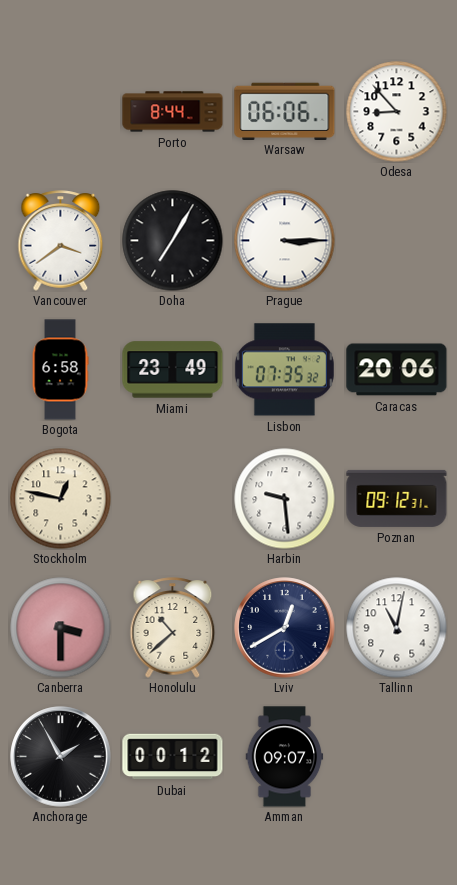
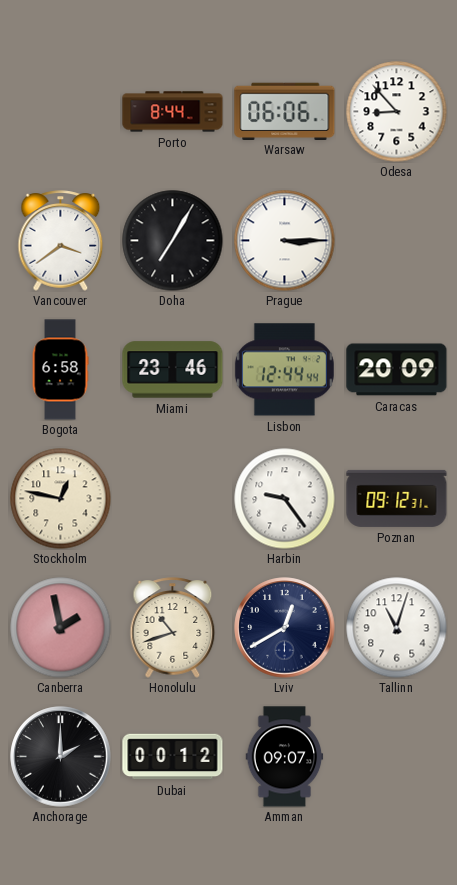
Miami: 23:49 -> 23:46
Lisbon: 07:35 -> 12:44
Caracas: 20:06 -> 20:09
Harbin: 9:29 -> 9:24
Canberra: 3:30 -> 1:58
Honolulu: 10:38 -> 10:42
Tallinn: 11:02 -> 11:03
Anchorage: 1:55 -> 2:00
